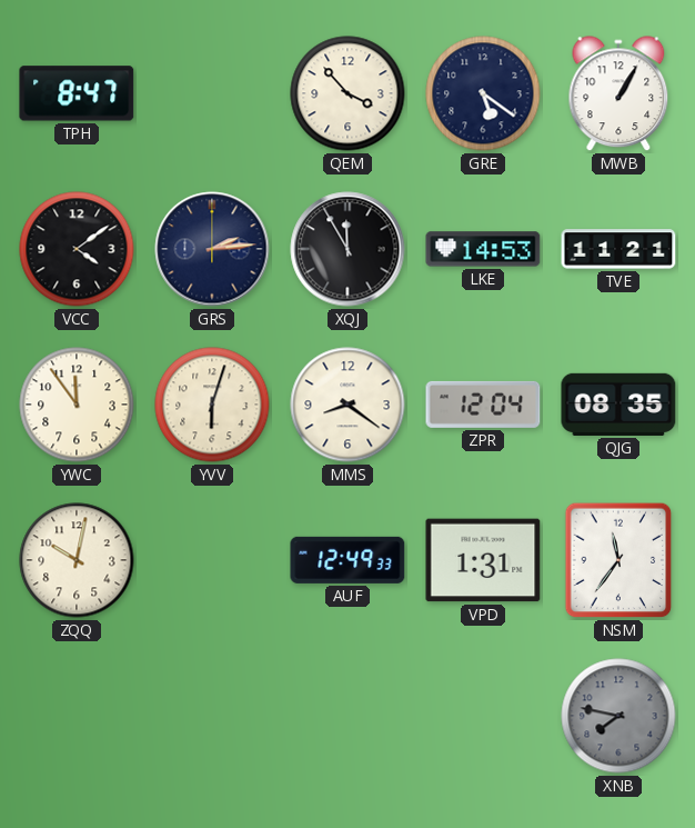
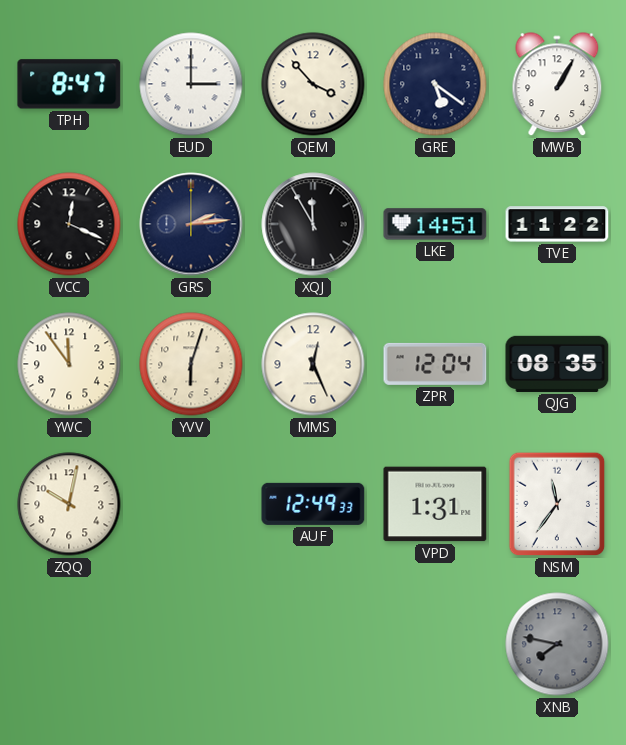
EUD: none -> 3:00
VCC: 4:09 -> 12:19
LKE: 14:53 -> 14:51
TVE: 11:21 -> 11:22
MMS: 8:21 -> 12:26
